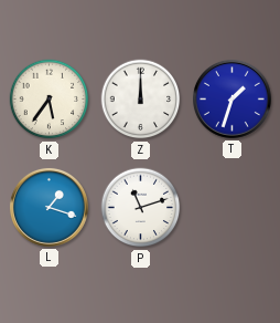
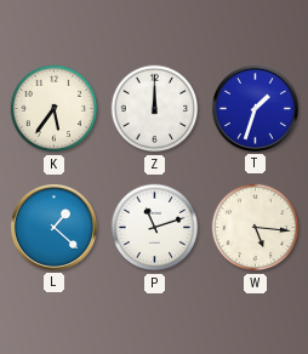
L: 1:18 -> 1:22
W: none -> 5:16
